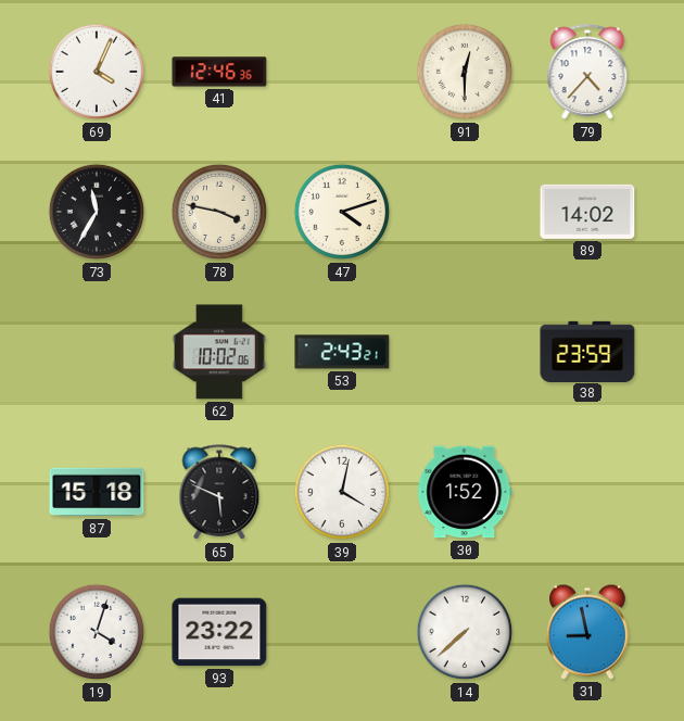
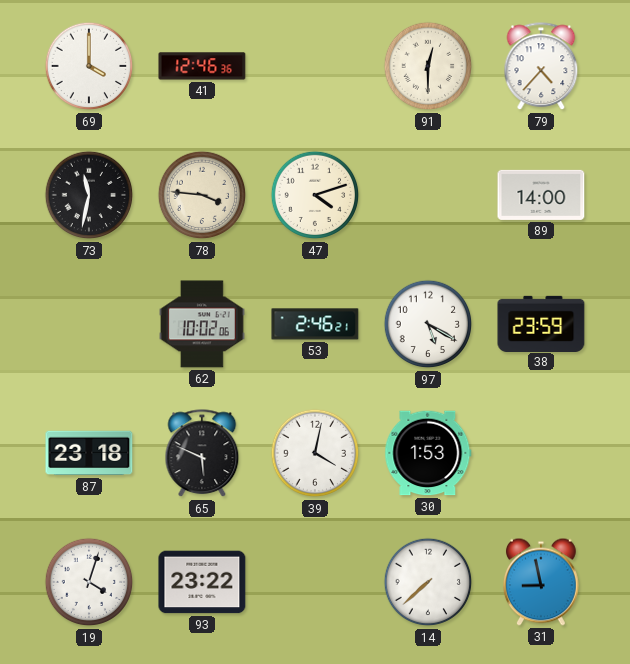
69: 4:04 -> 4:00
73: 11:35 -> 11:32
78: 3:47 -> 3:46
89: 14:02 -> 14:00
53: 2:43 -> 2:46
97: none -> 5:20
87: 15:18 -> 23:18
30: 1:52 -> 1:53
